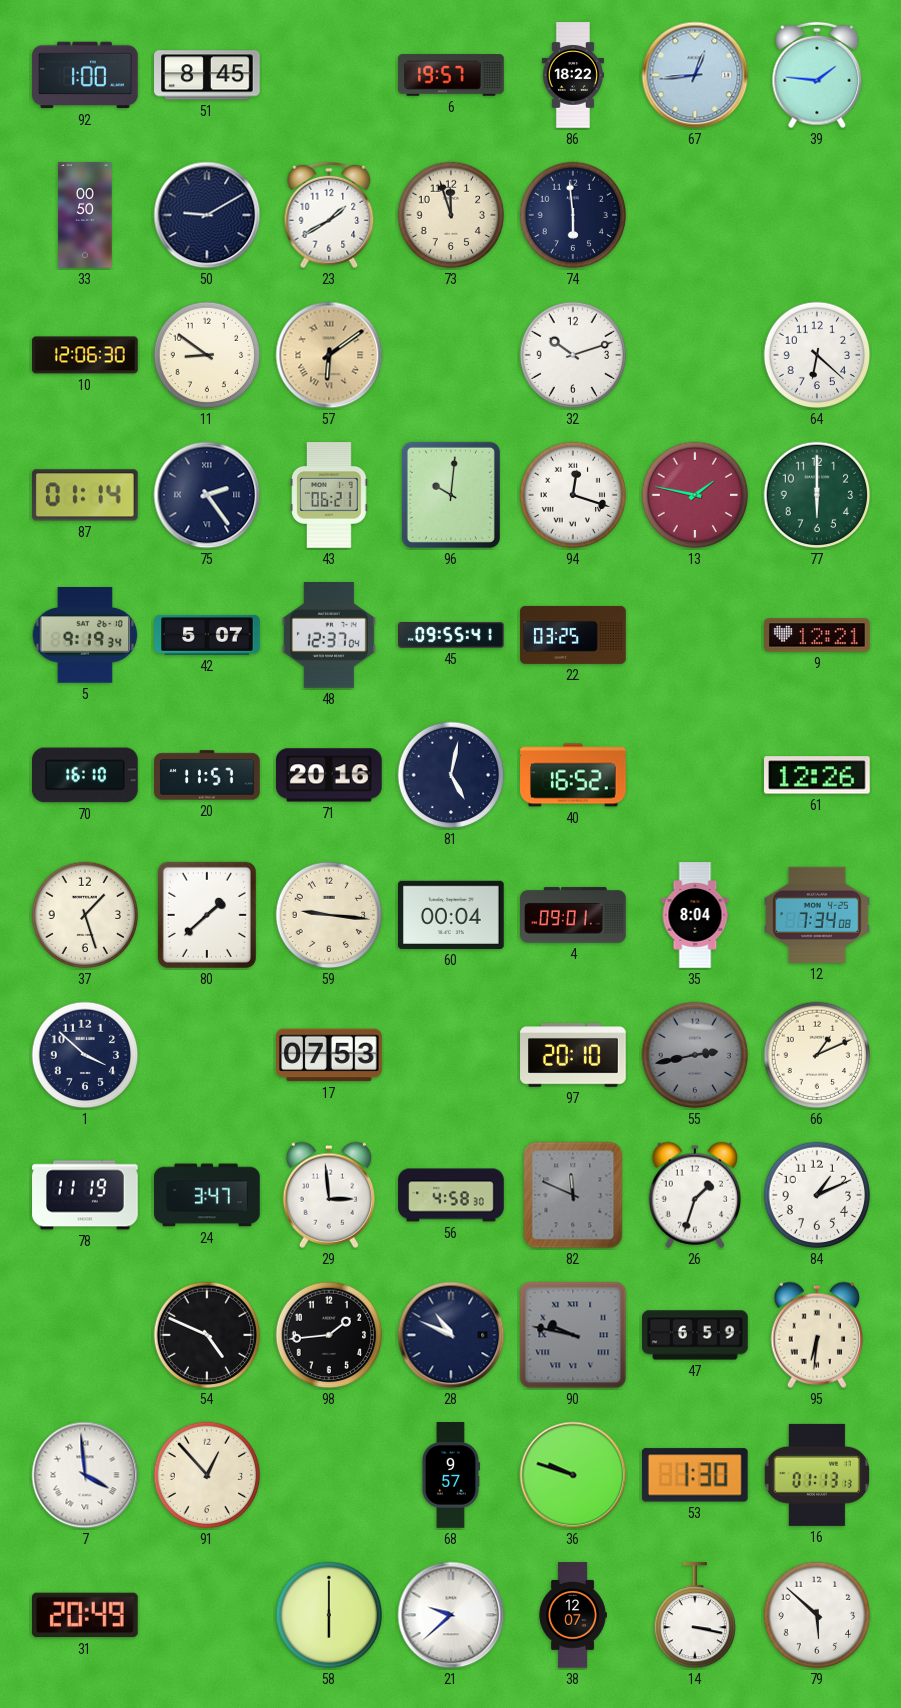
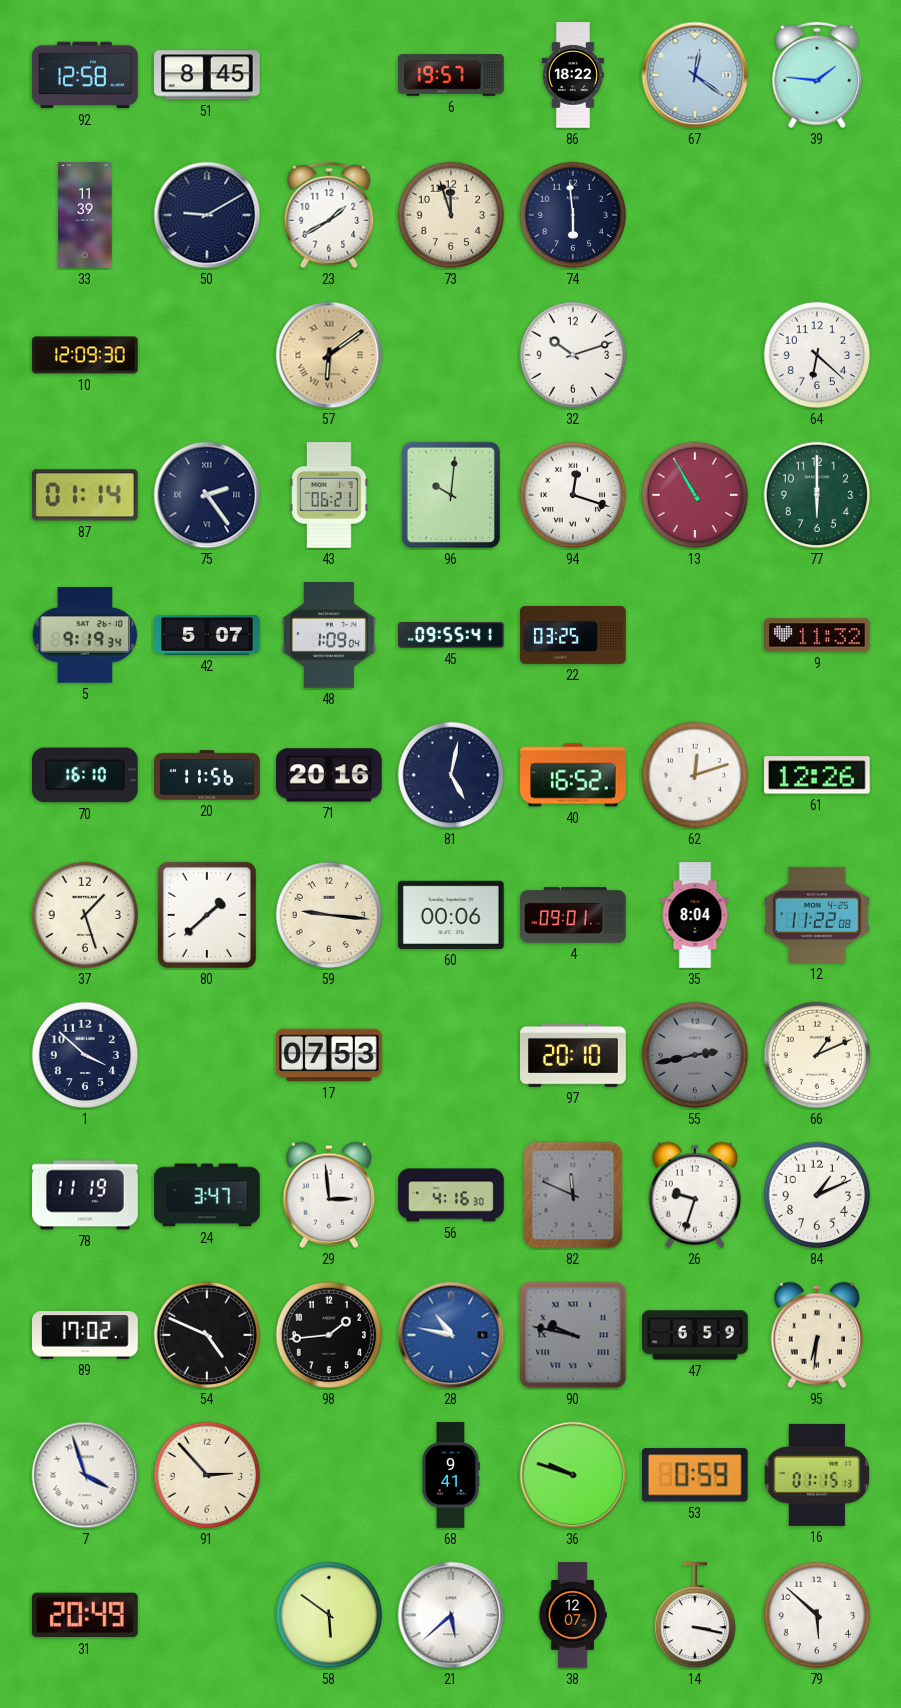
92: 1:00 -> 12:58
67: 12:44 -> 12:21
33: 00:50 -> 11:39
10: 12:06 -> 12:09
11: 8:51 -> none
13: 1:47 -> 10:55
48: 12:37 -> 1:09
9: 12:21 -> 11:32
20: 11:57 -> 11:56
62: none -> 12:12
60: 00:04 -> 00:06
12: 7:34 -> 11:22
56: 4:58 -> 4:16
26: 1:33 -> 9:33
89: none -> 17:02
28: 10:49 -> 10:47
28 dial: navy -> blue
7: 3:59 -> 3:57
91: 12:53 -> 2:53
68: 9:57 -> 9:41
53: 1:30 -> 0:59
16: 01:13 -> 01:15
58: 6:00 -> 5:51
21: 9:38 -> 5:38
